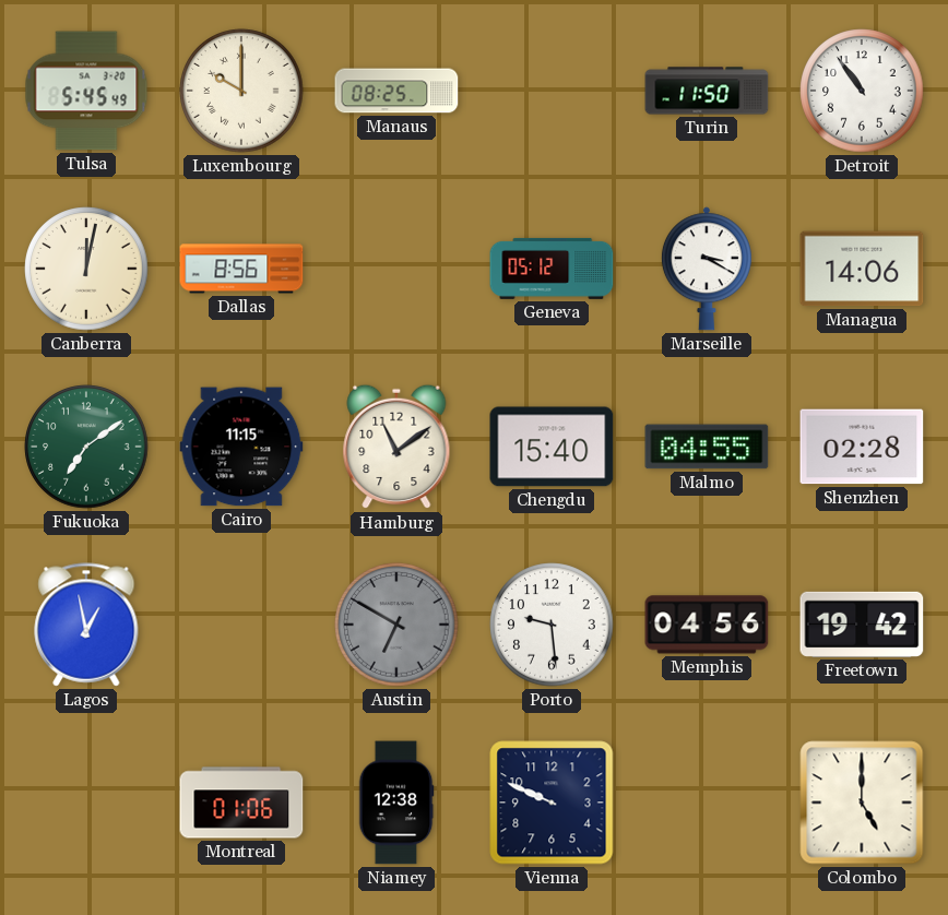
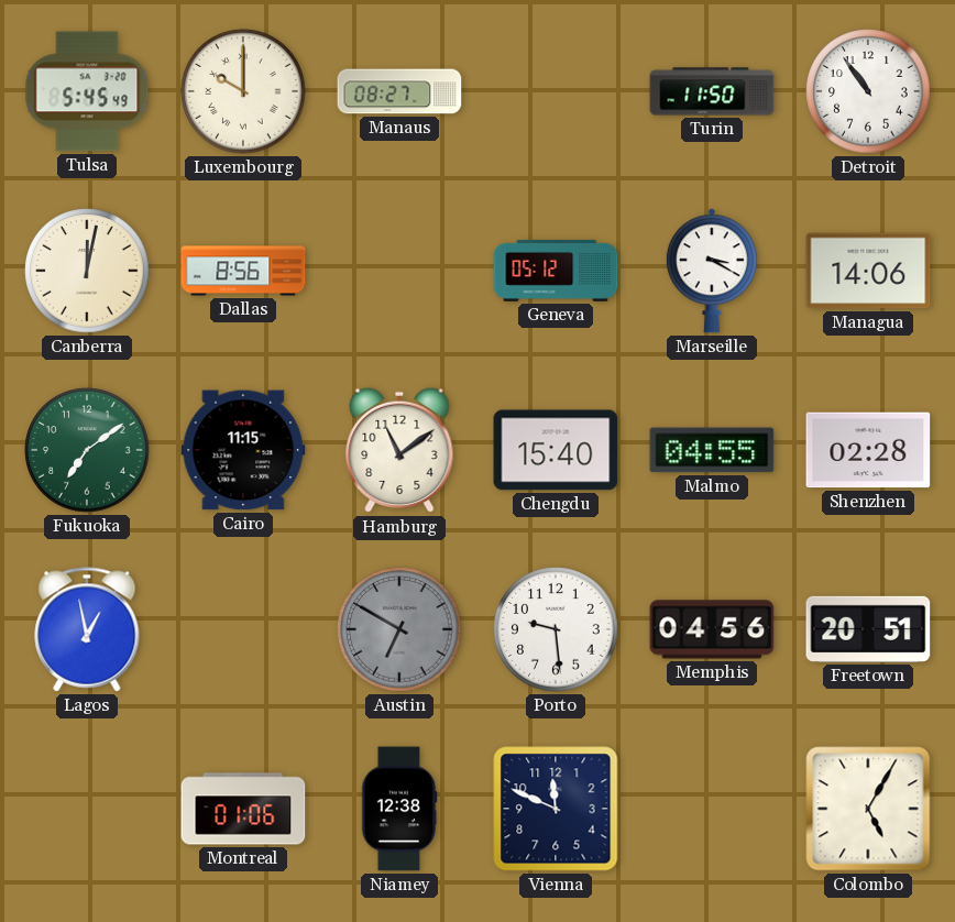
Manaus: 08:25 -> 08:27
Freetown: 19:42 -> 20:51
Vienna: 9:49 -> 11:49
Colombo: 5:00 -> 5:05
